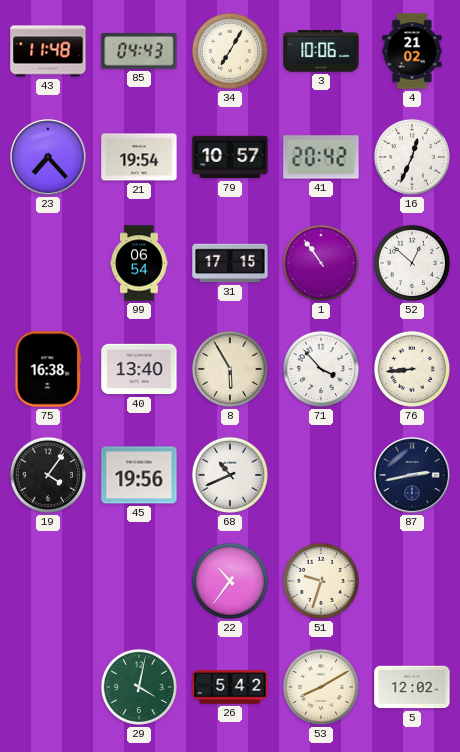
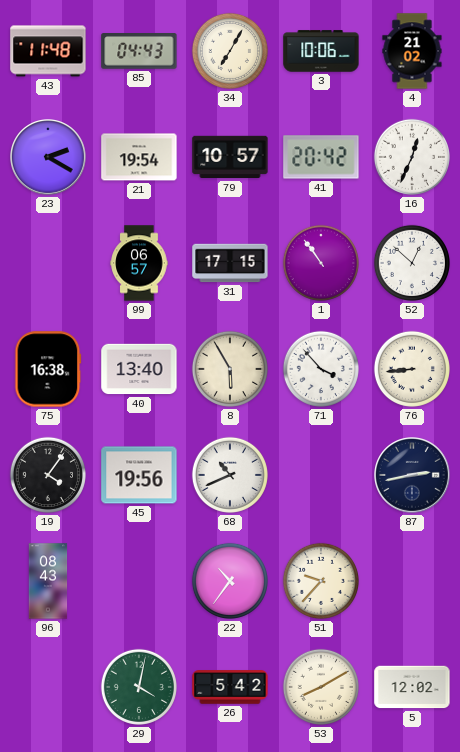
23: 7:23 -> 2:20
99: 06:54 -> 06:57
96: none -> 08:43
51: 9:33 -> 9:37
